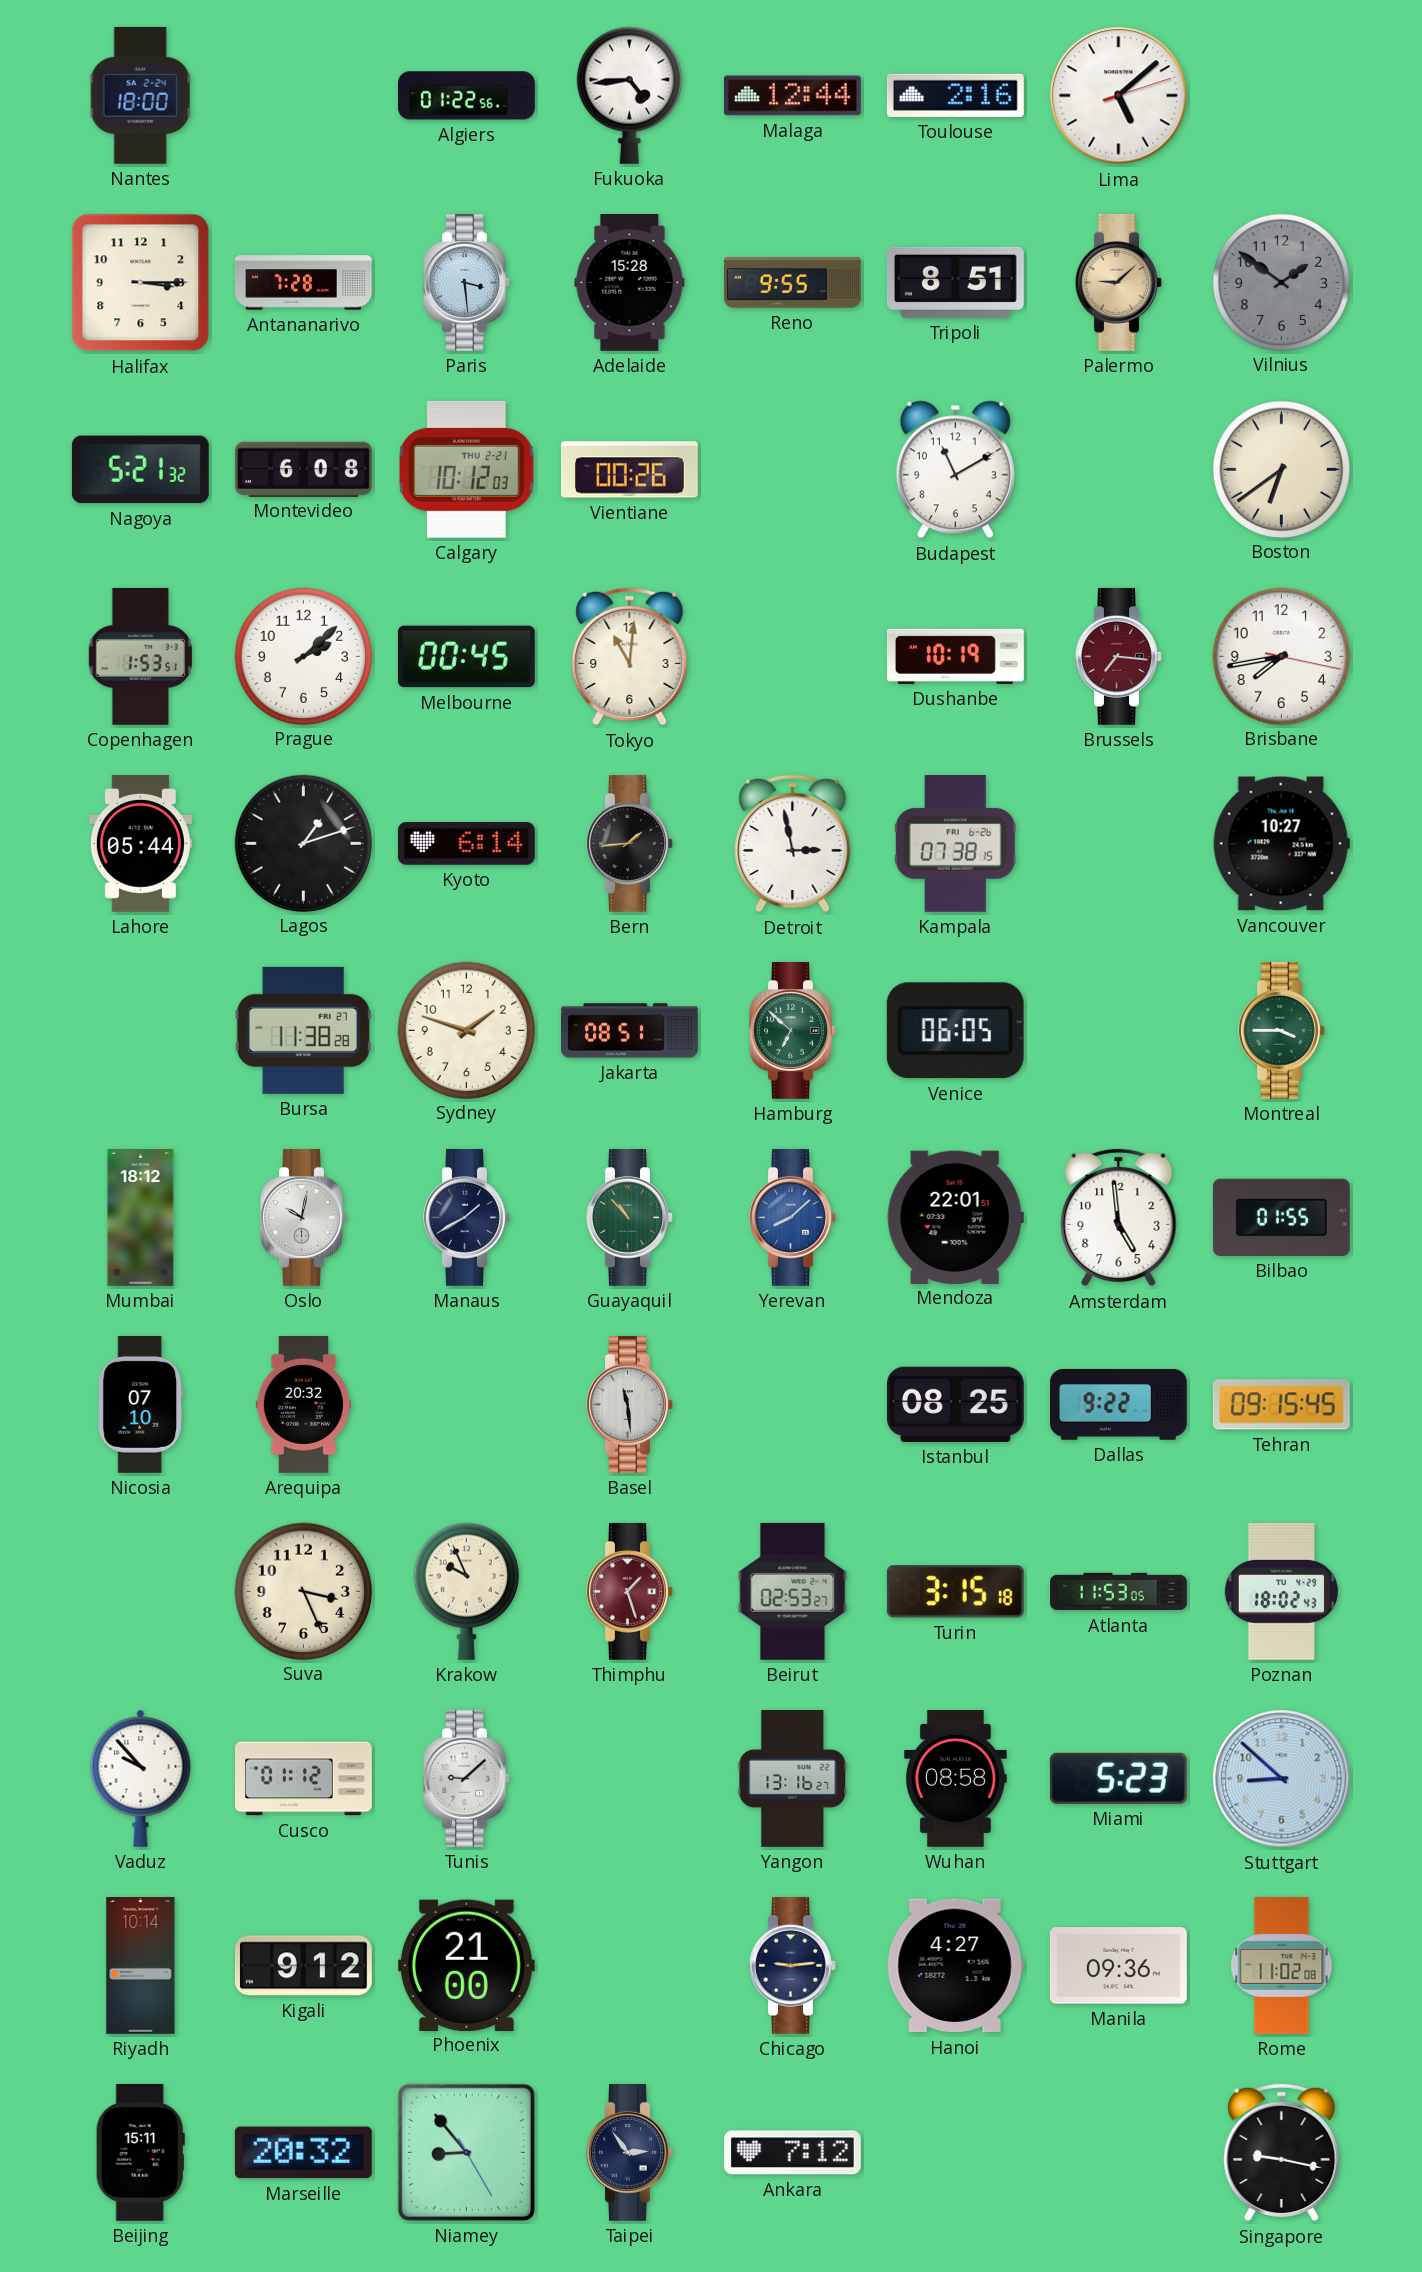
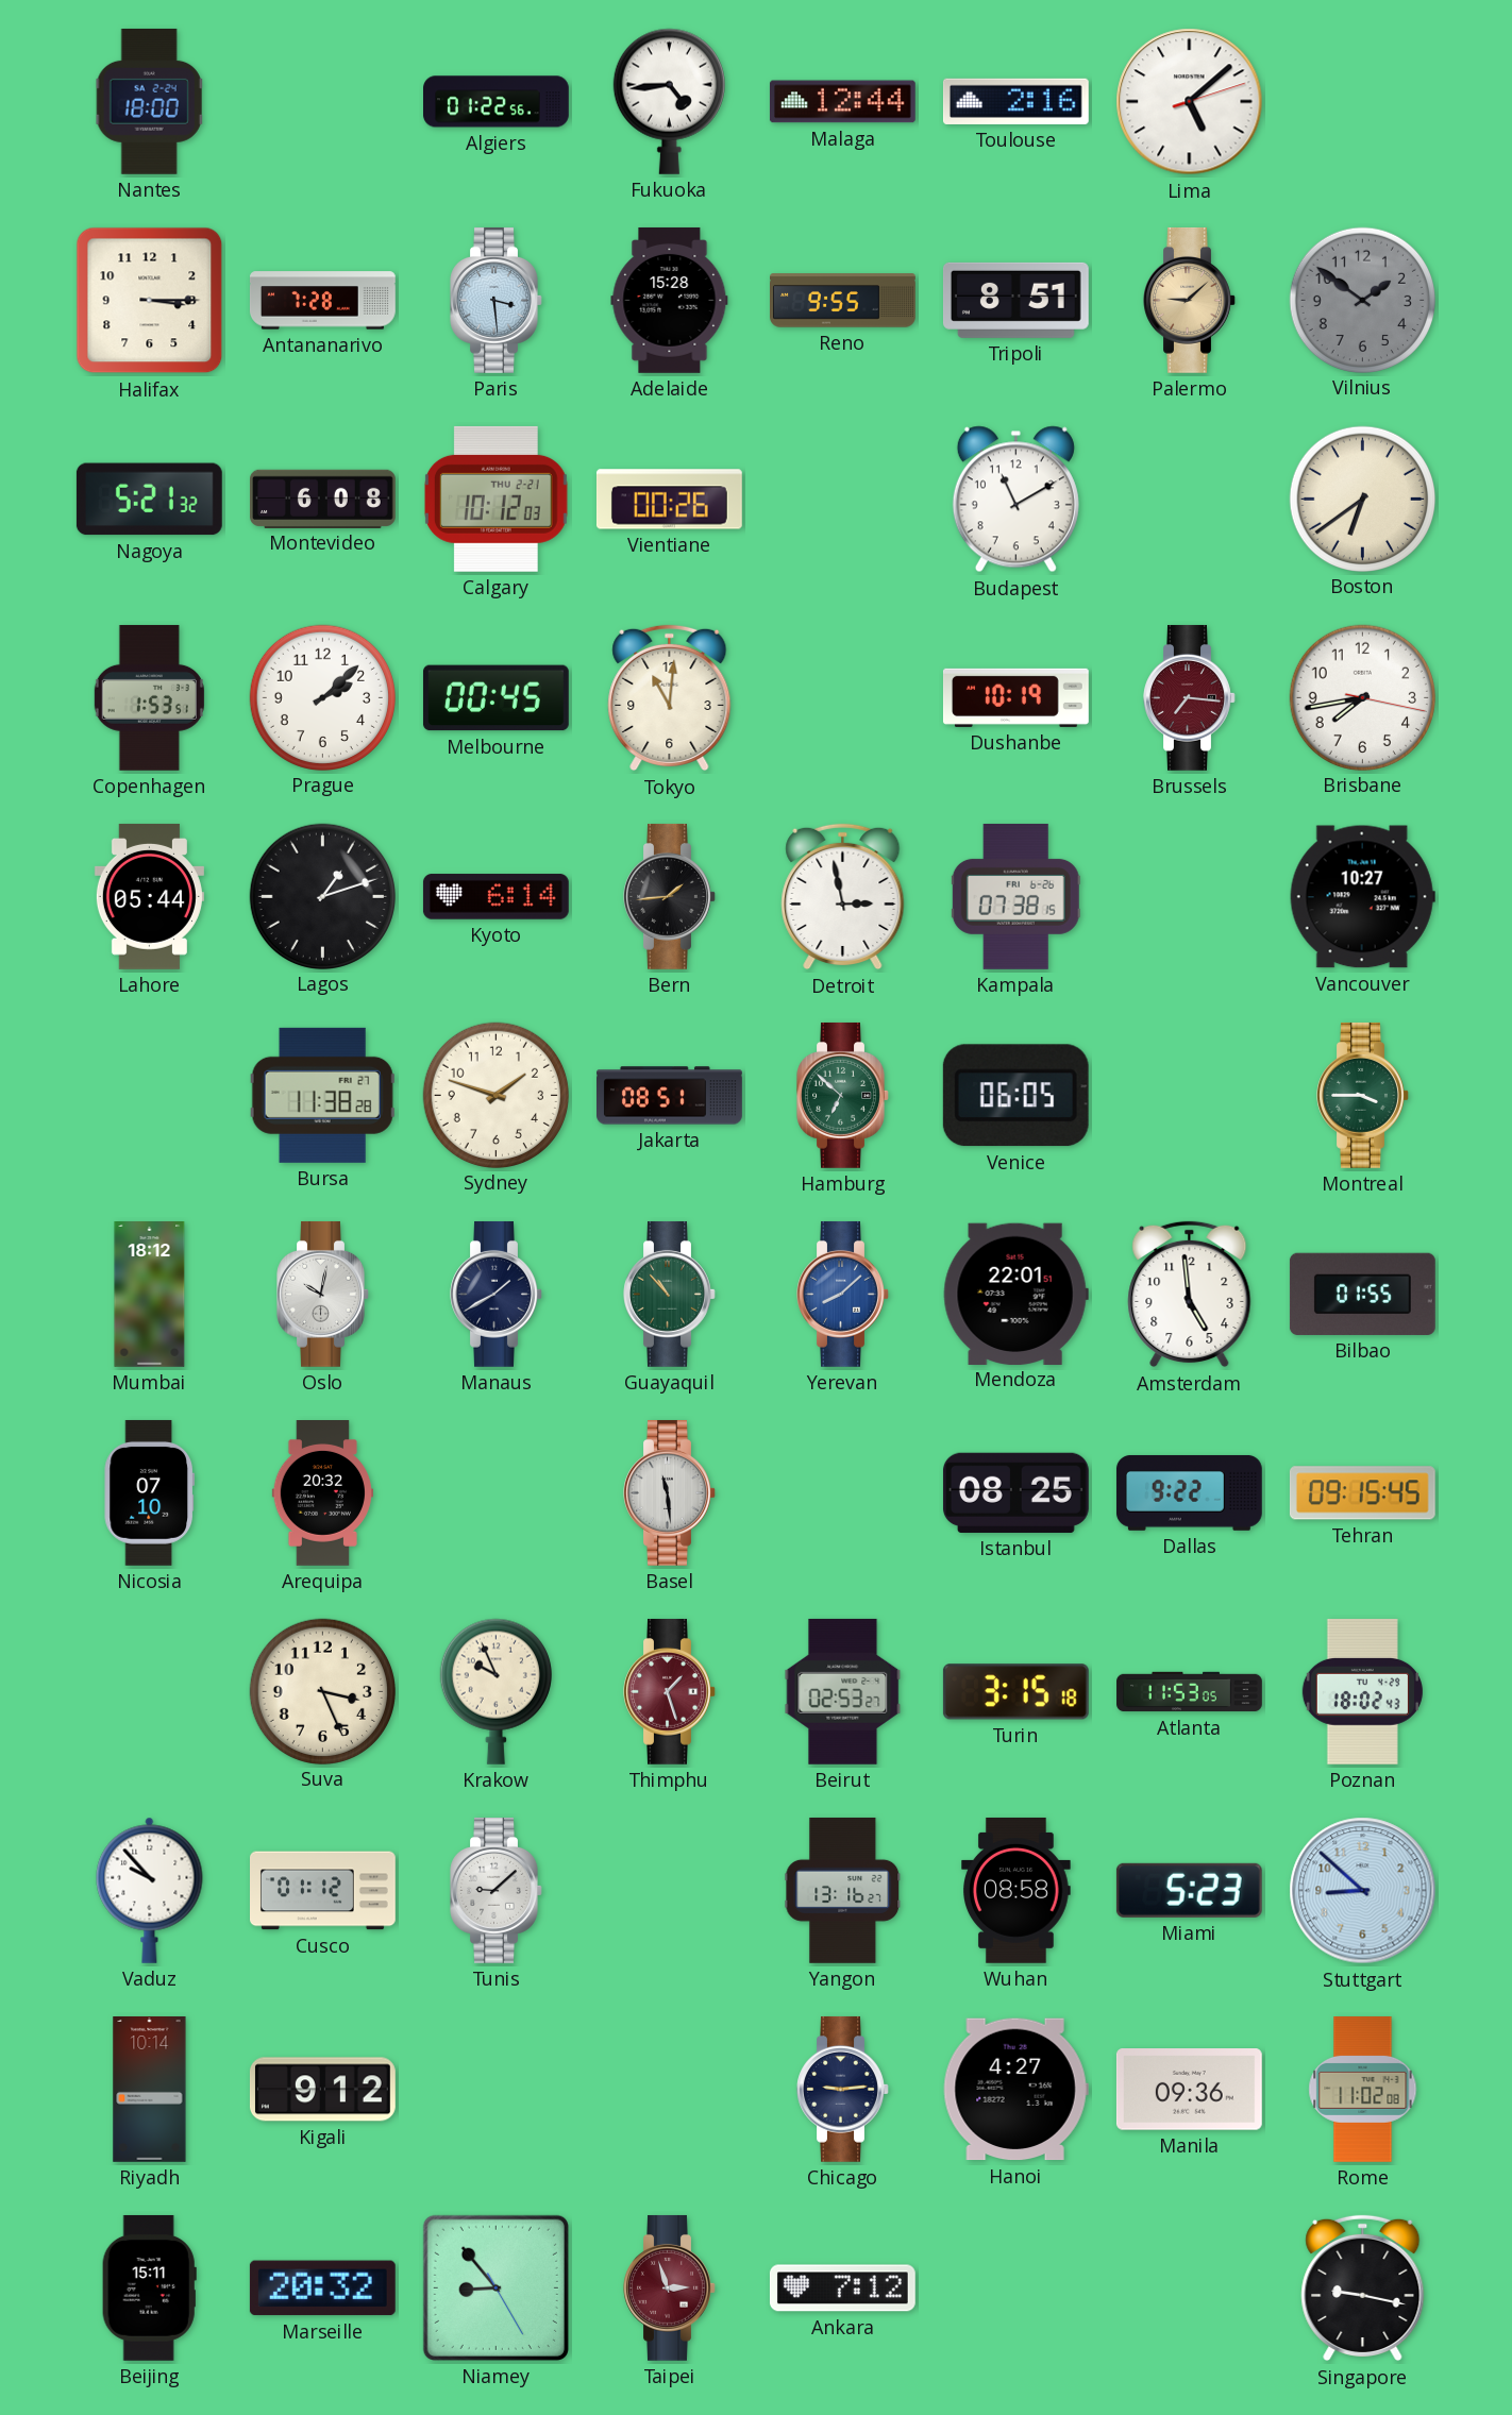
Phoenix: 21:00 -> none
Taipei: 2:54 -> 2:57
Taipei dial: navy -> burgundy
